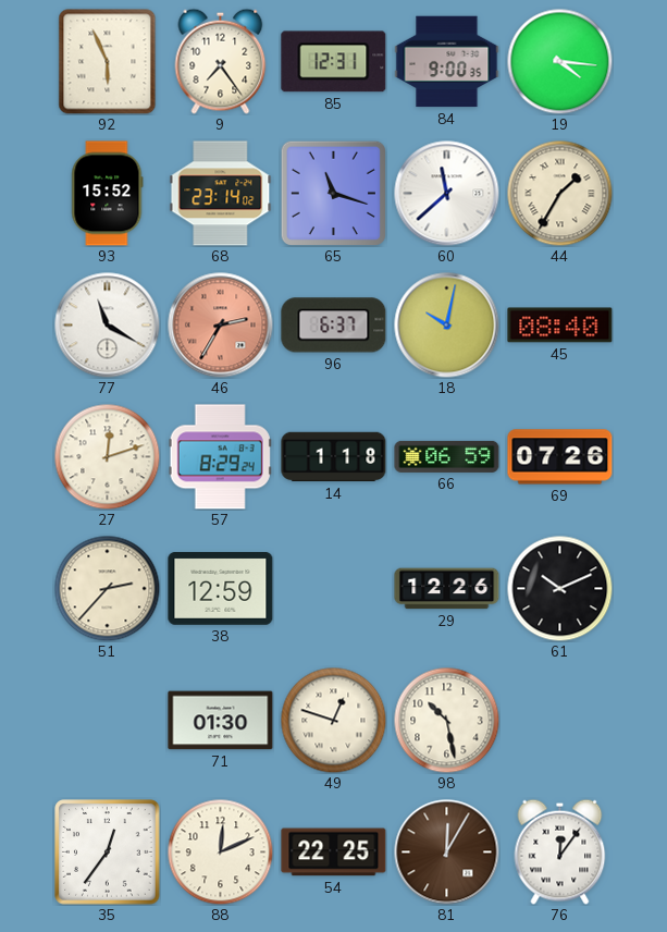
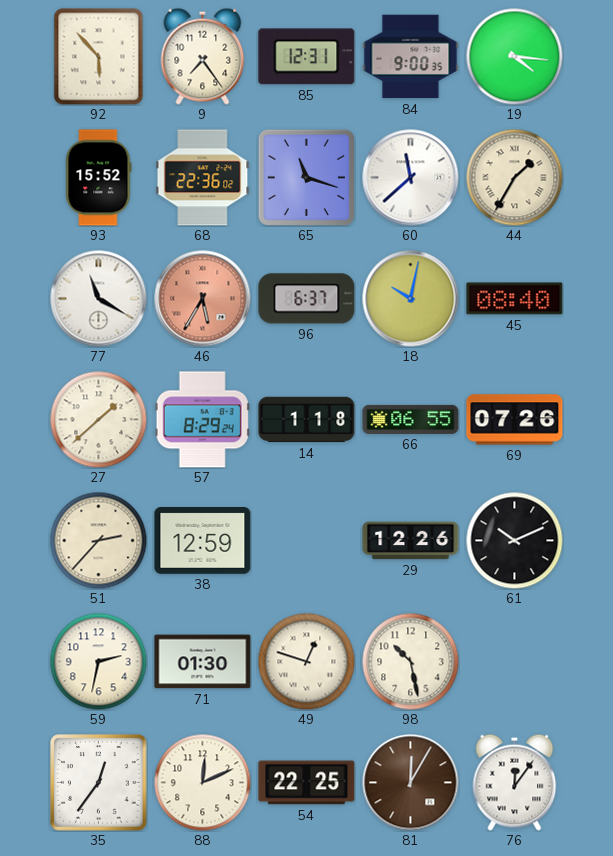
92: 5:56 -> 5:53
68: 23:14 -> 22:36
46: 2:35 -> 5:35
27: 12:12 -> 1:38
66: 06:59 -> 06:55
59: none -> 2:32
